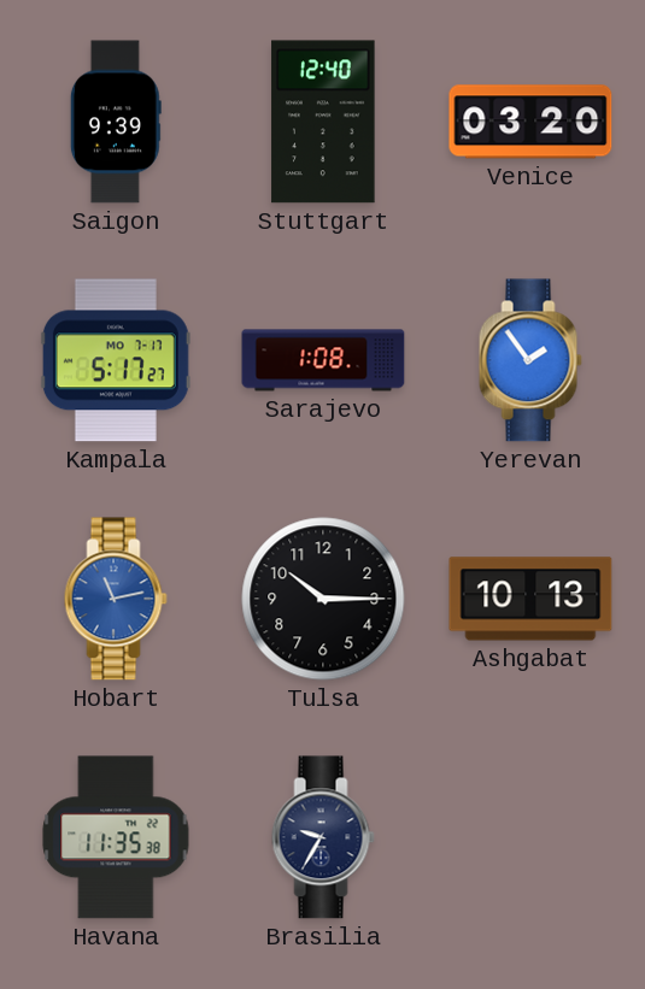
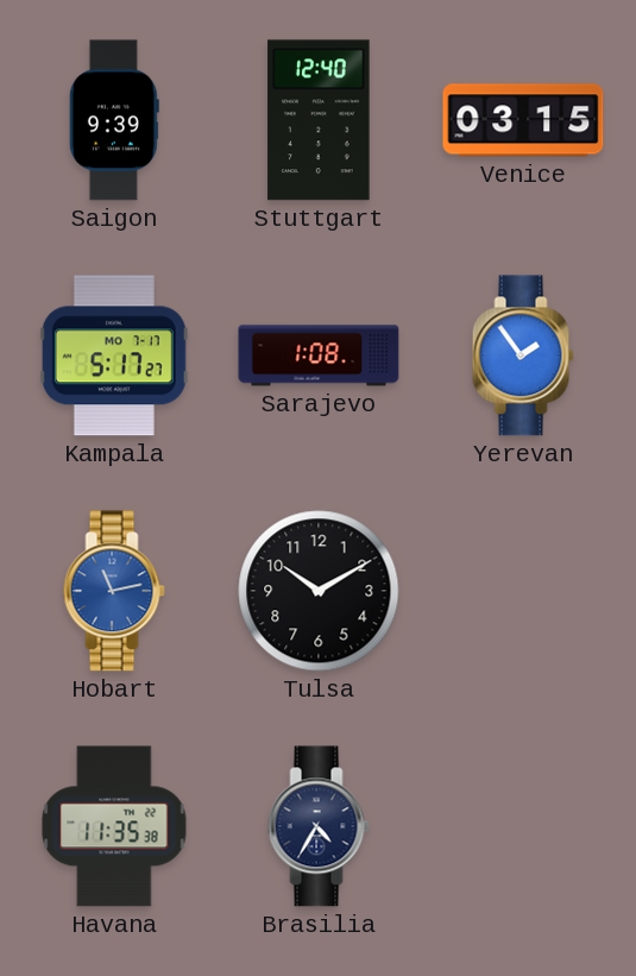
Venice: 03:20 -> 03:15
Tulsa: 10:15 -> 10:10
Ashgabat: 10:13 -> none
Brasilia: 9:35 -> 4:35
